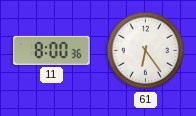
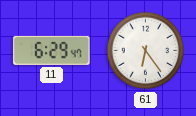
11: 8:00 -> 6:29
